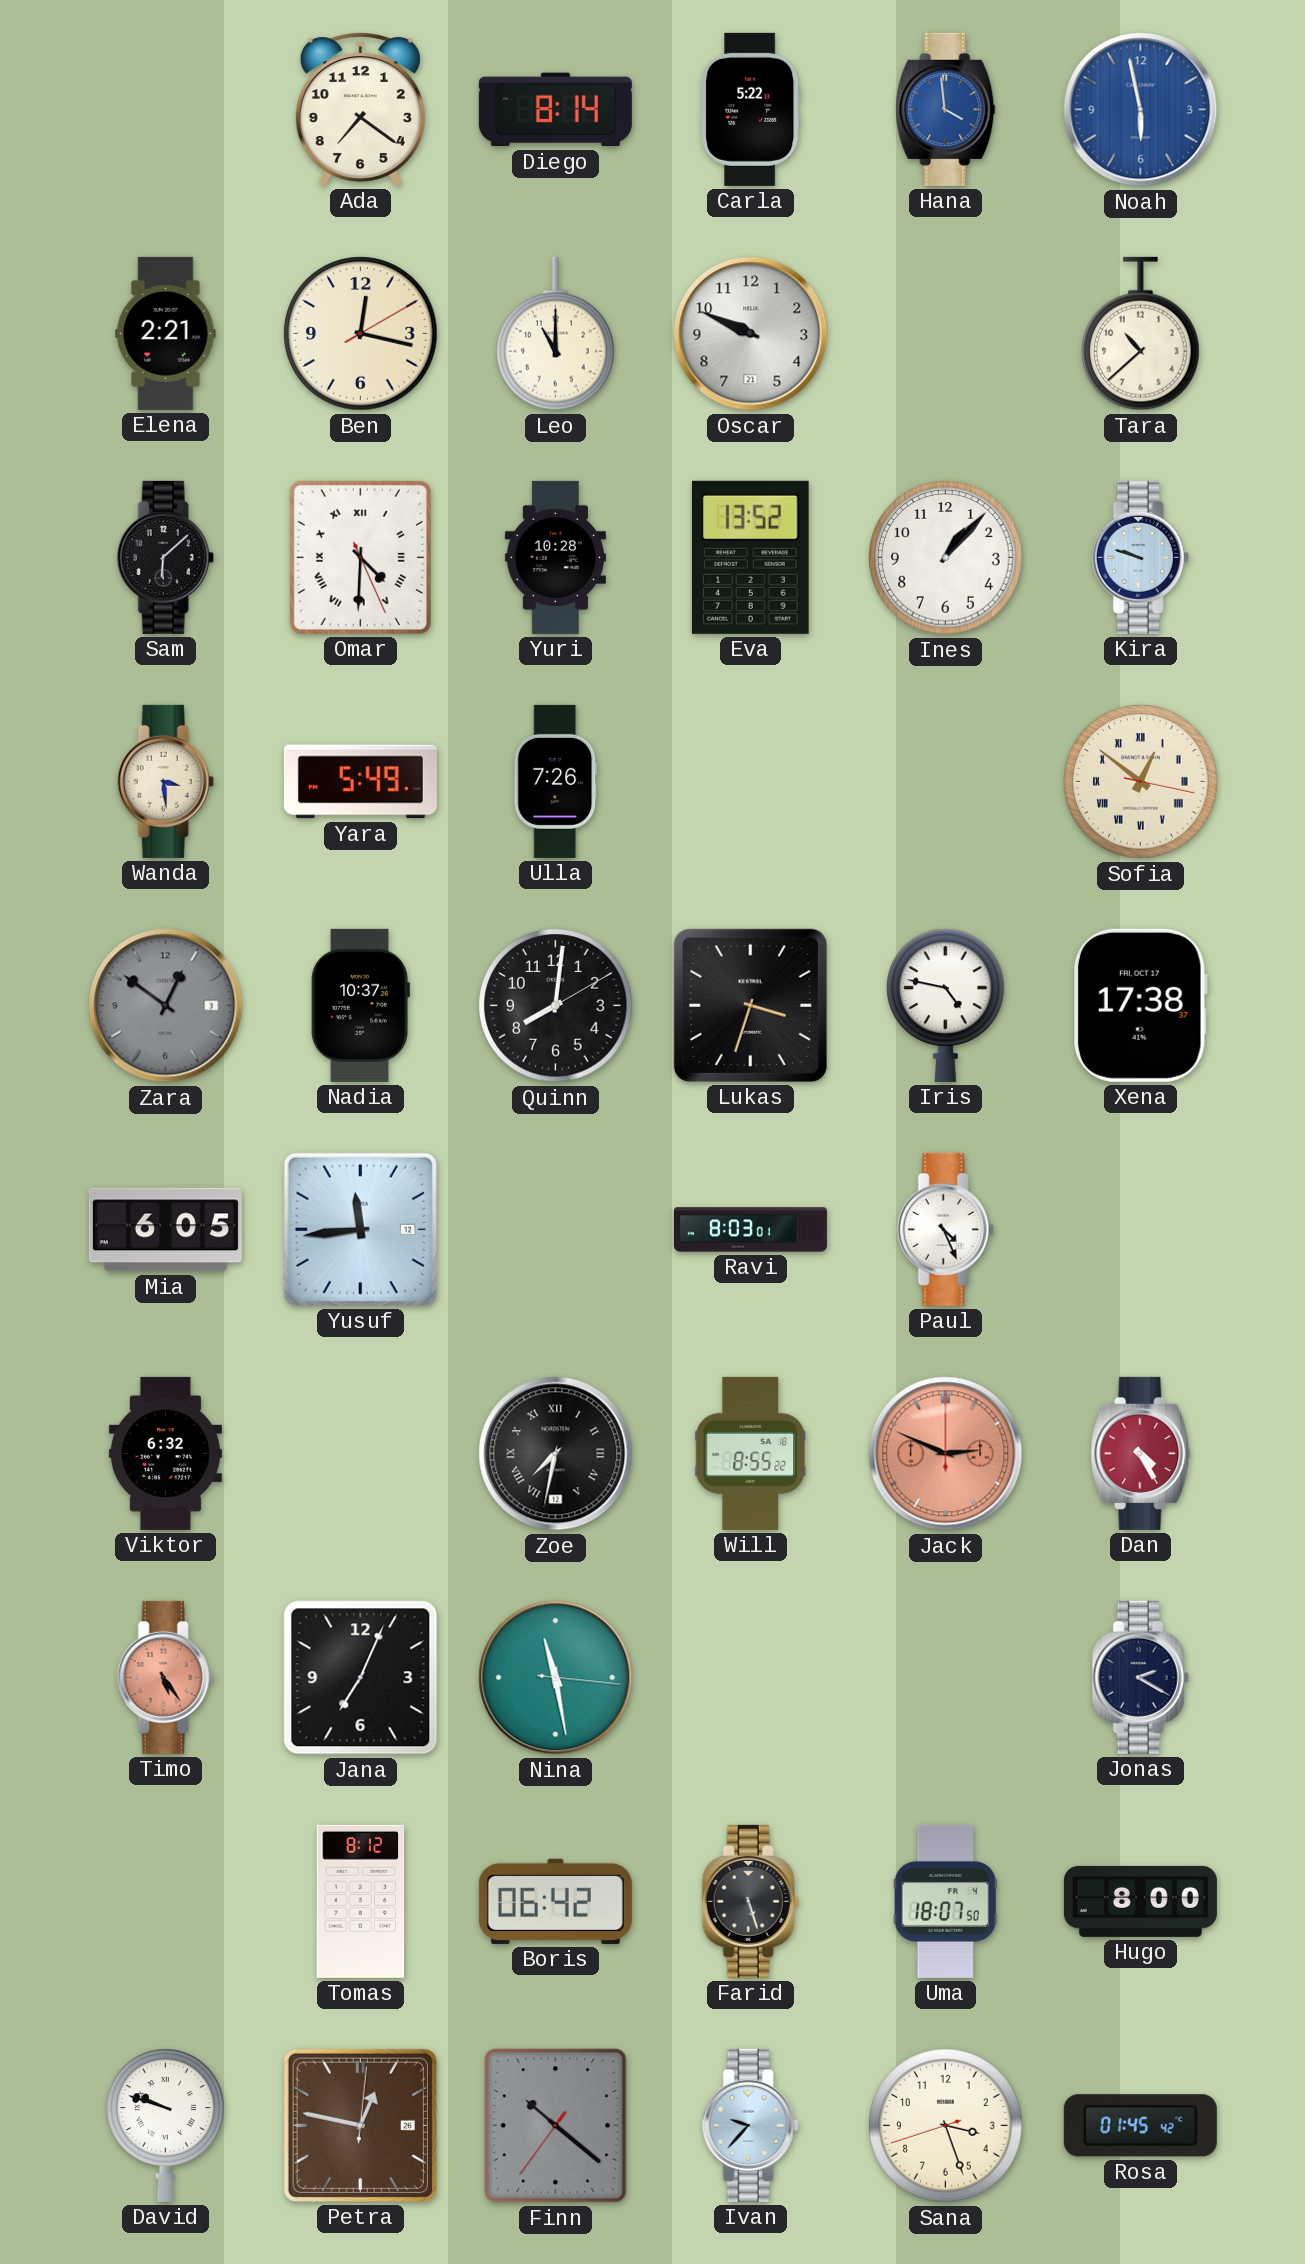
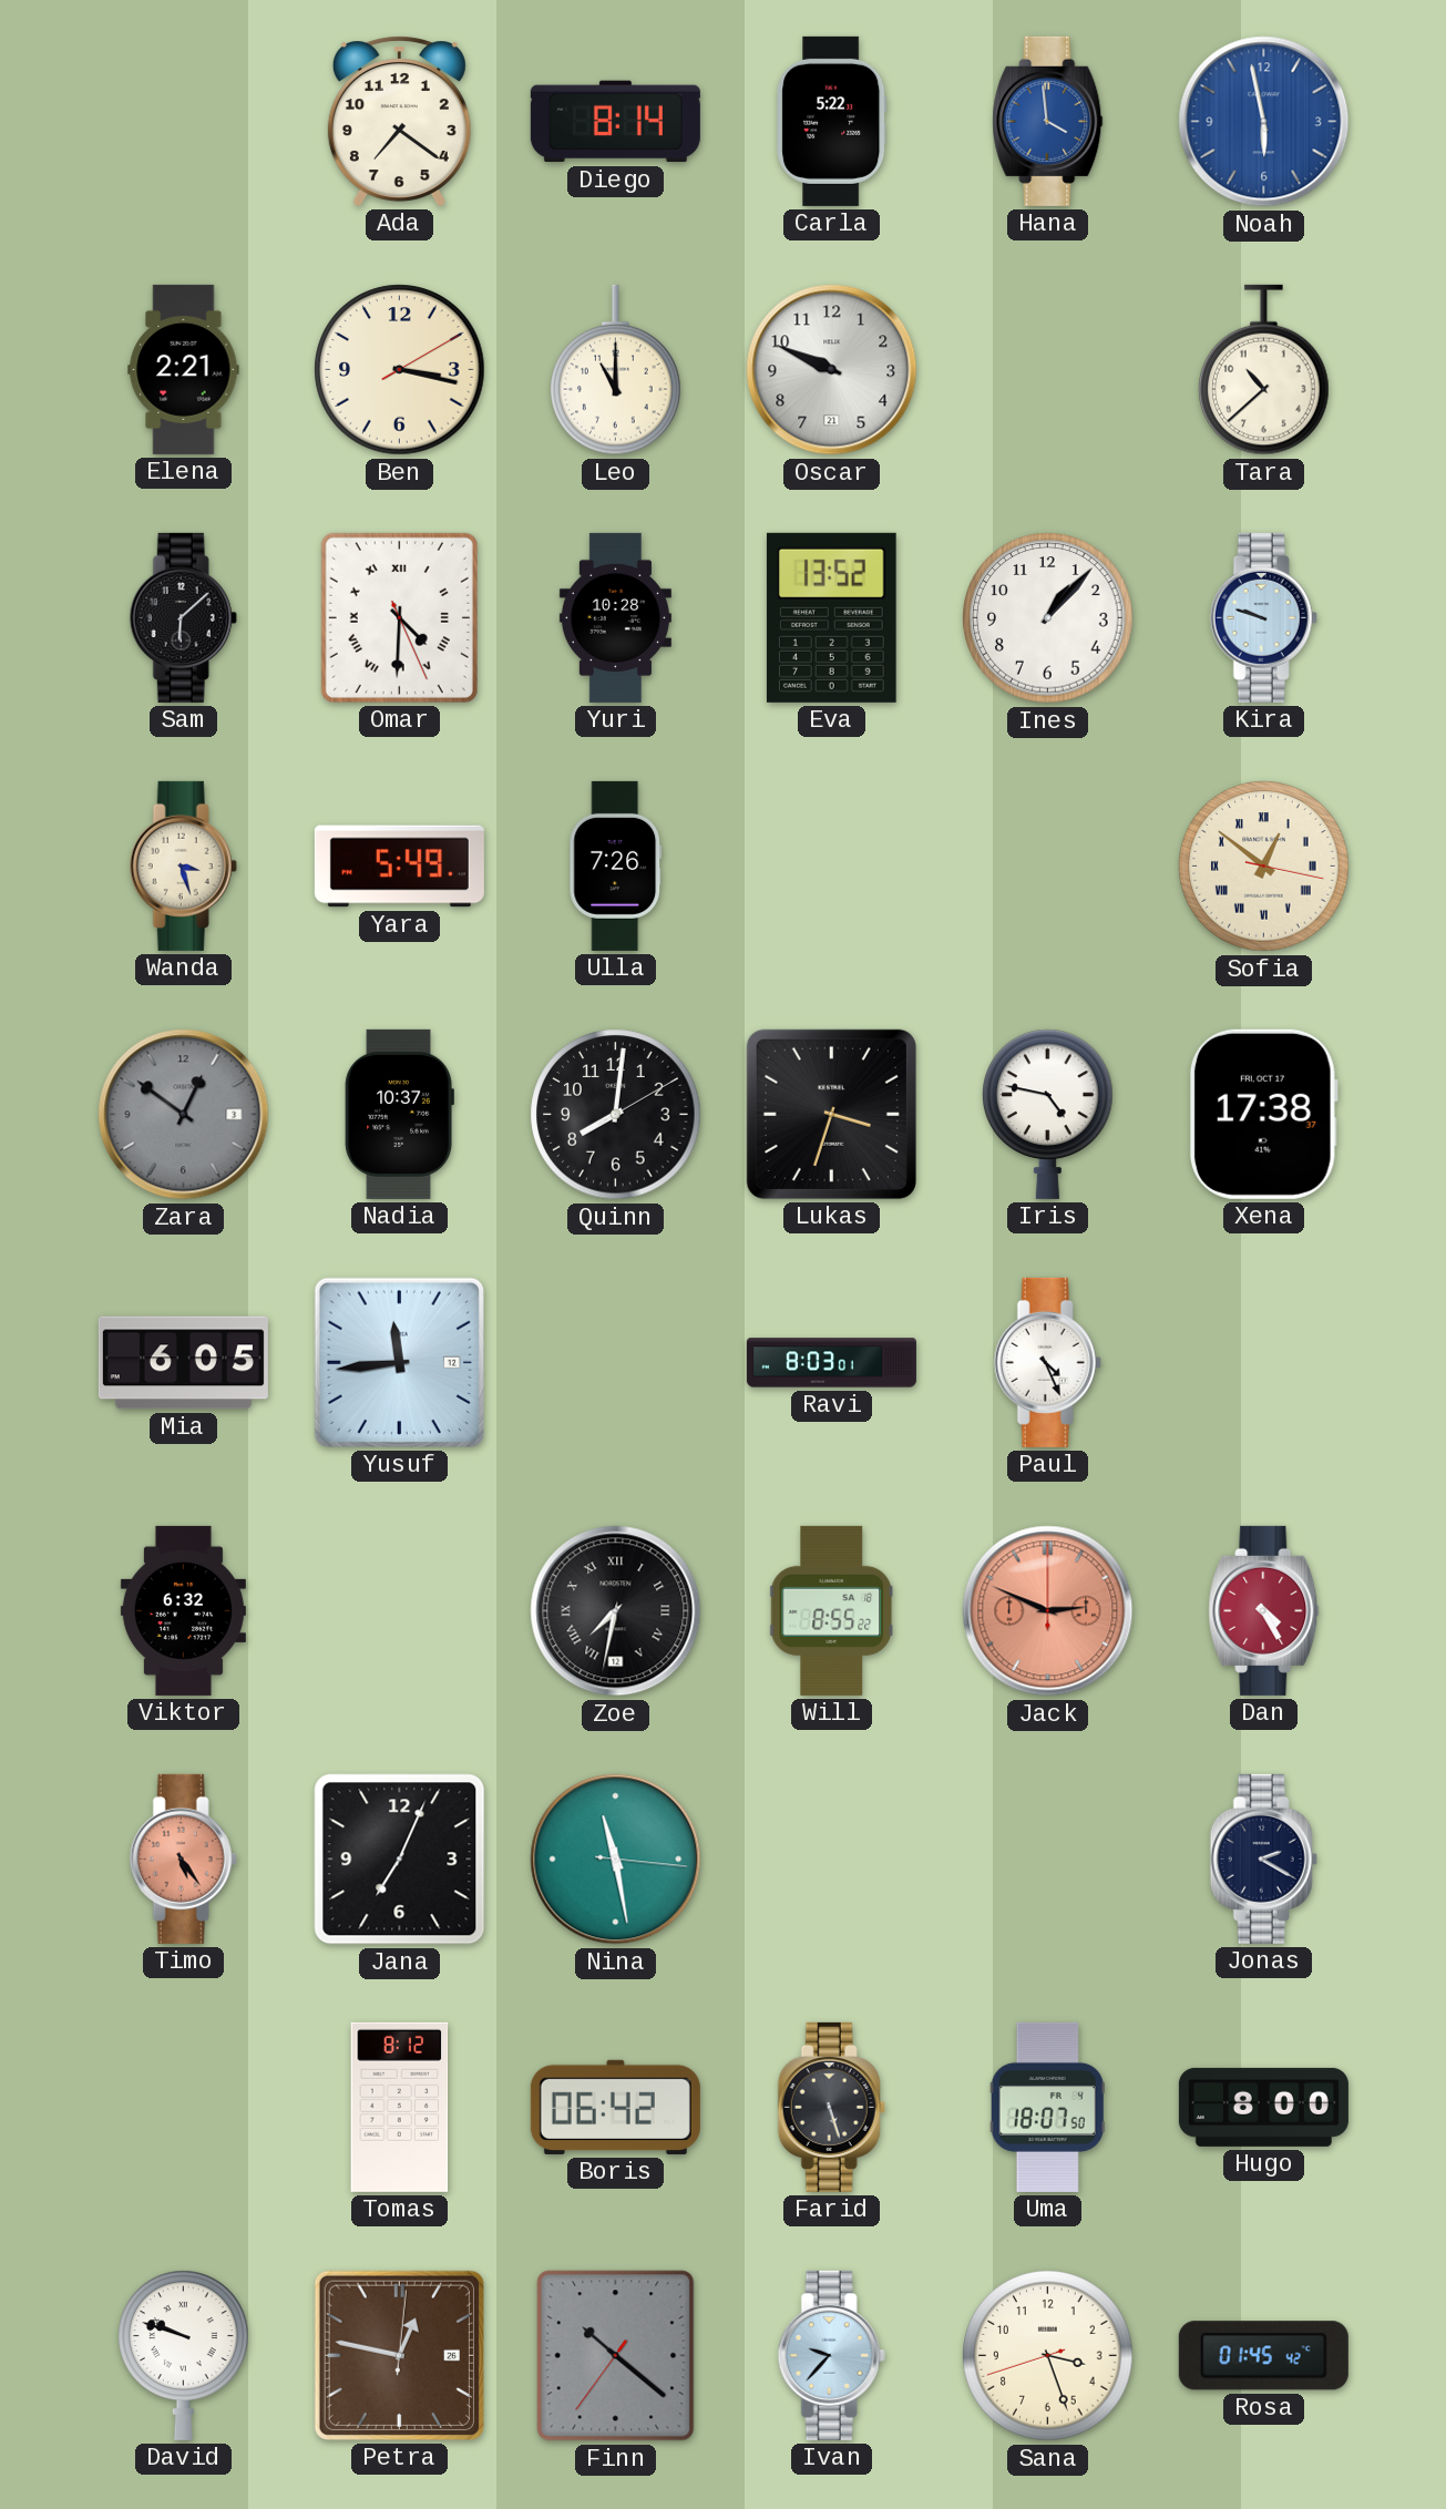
Ben: 12:17 -> 3:17
Wanda: 3:29 -> 3:27
